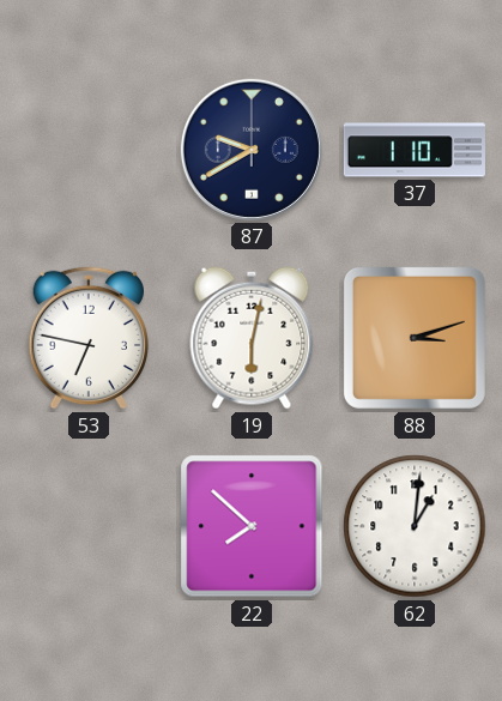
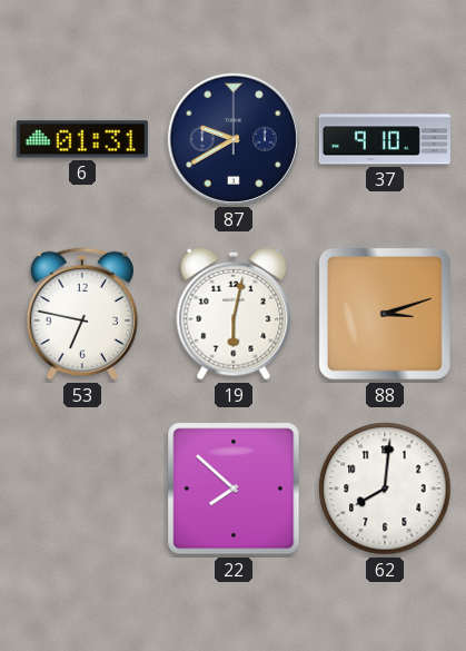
6: none -> 01:31
37: 1:10 -> 9:10
62: 1:01 -> 8:01
